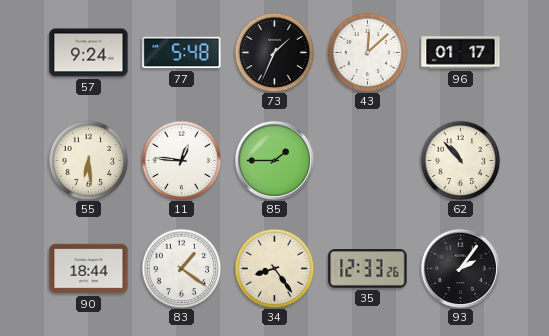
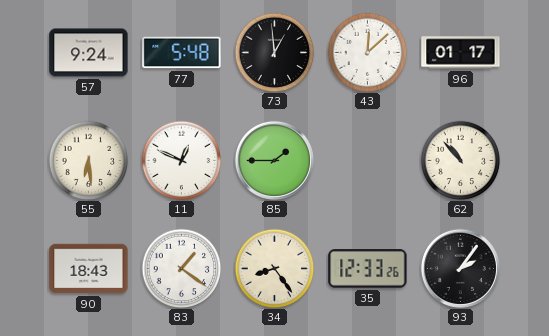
73: 1:34 -> 12:59
11: 12:46 -> 12:49
90: 18:44 -> 18:43
